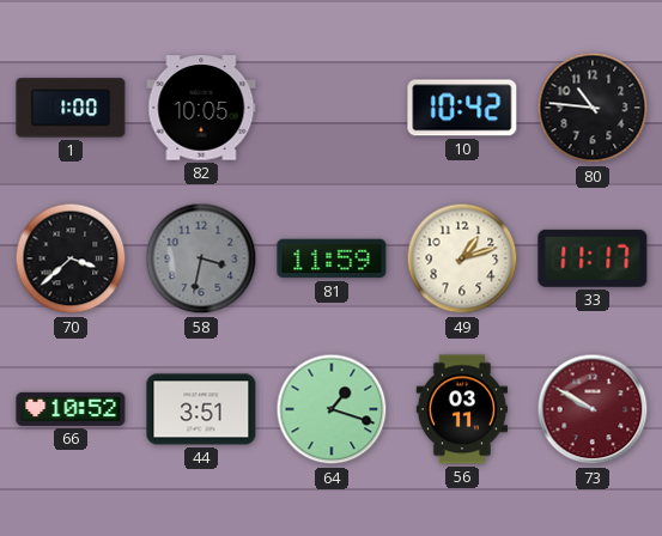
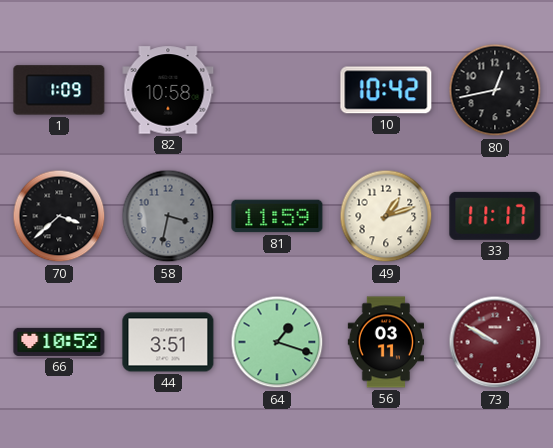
1: 1:00 -> 1:09
82: 10:05 -> 10:58
80: 10:46 -> 12:43
